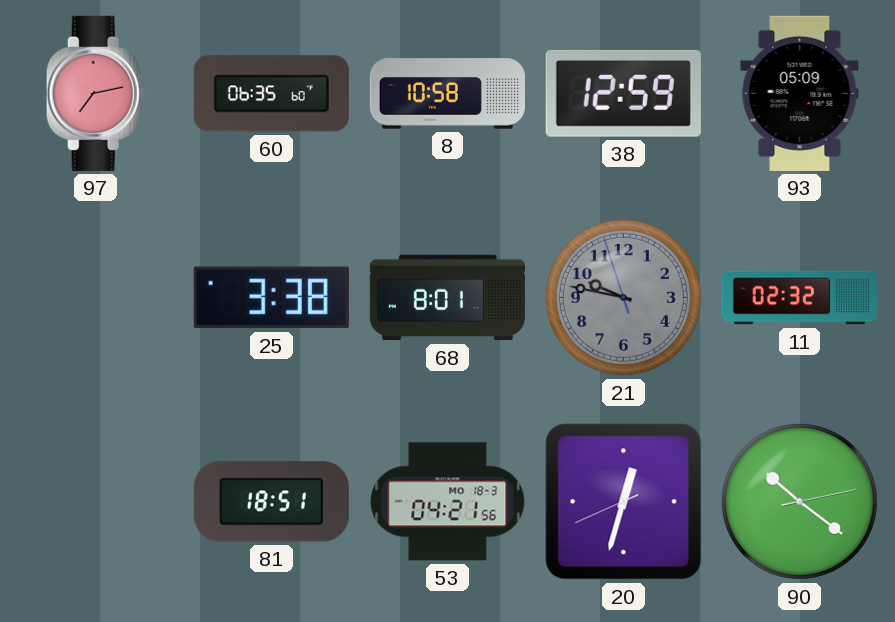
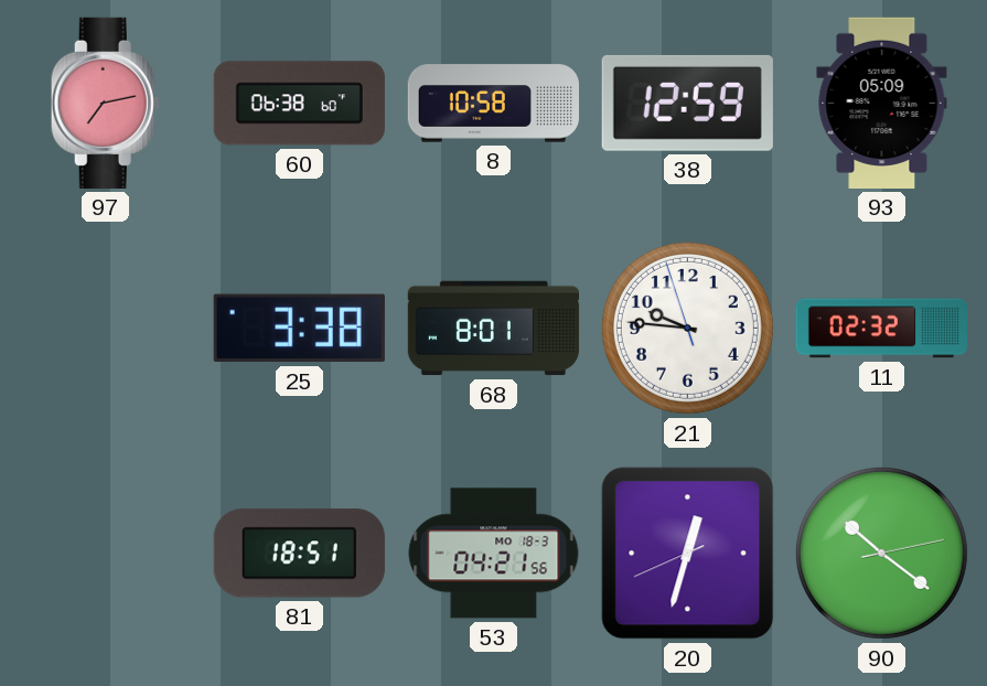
60: 06:35 -> 06:38
21: 9:46 -> 9:45
21 dial: grey -> white
